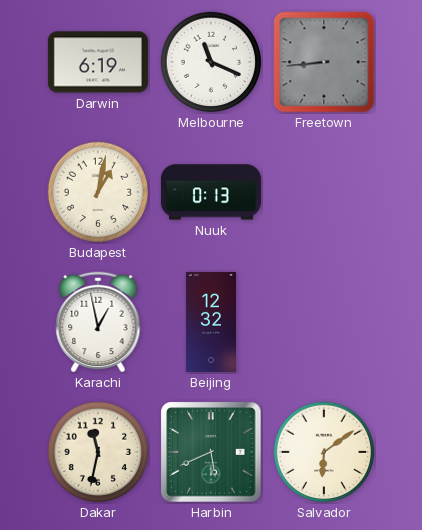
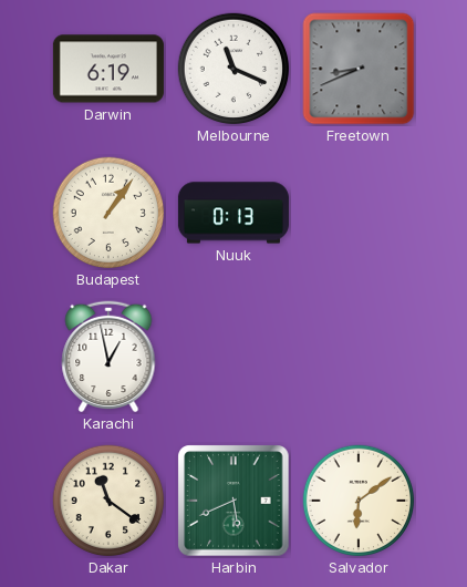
Freetown: 8:44 -> 8:41
Budapest: 1:02 -> 1:06
Beijing: 12:32 -> none
Dakar: 11:32 -> 11:21
